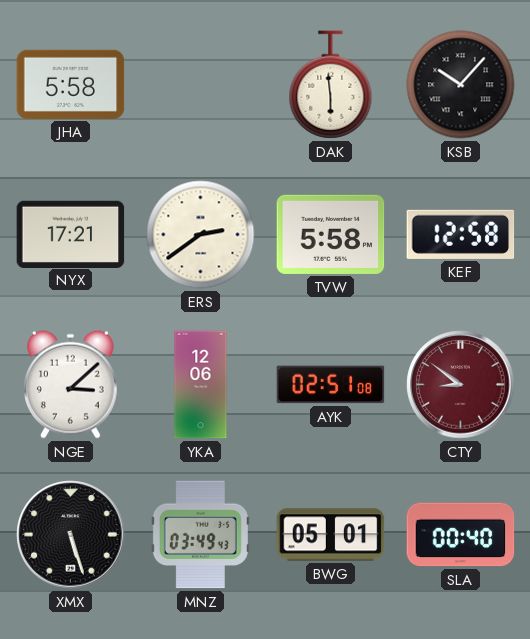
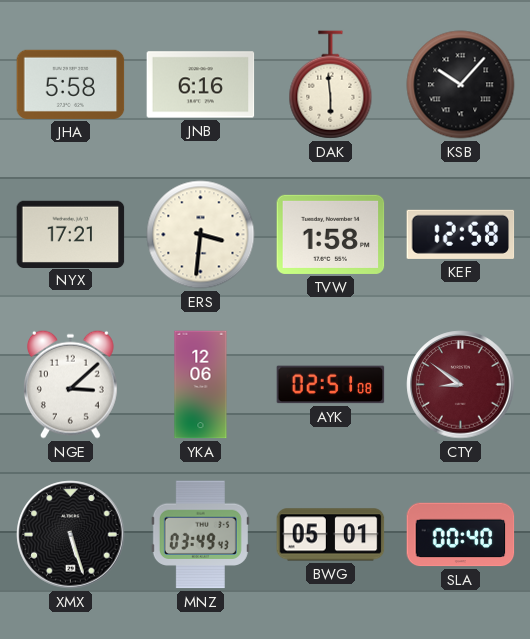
JNB: none -> 6:16
ERS: 2:39 -> 3:31
TVW: 5:58 -> 1:58
